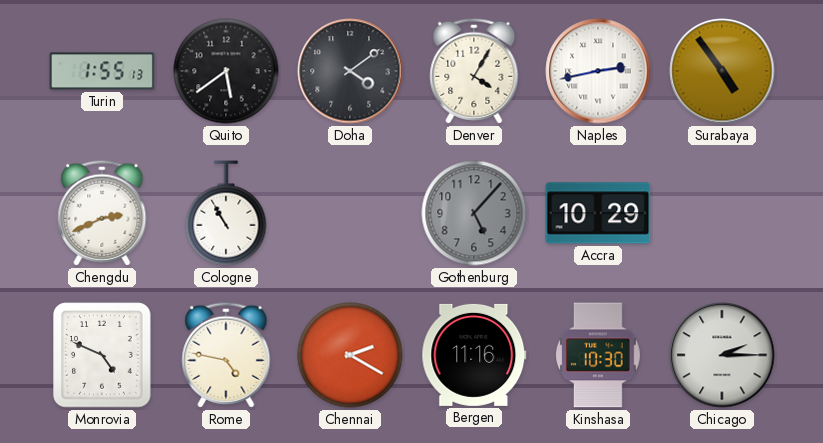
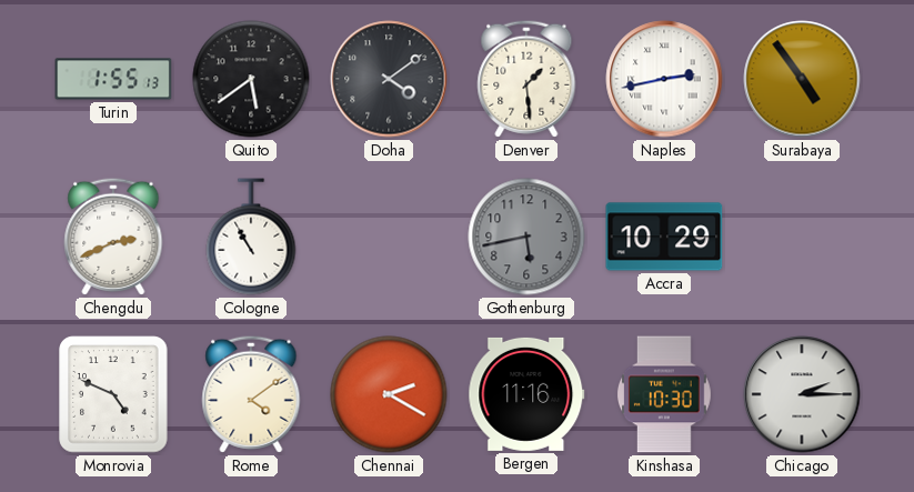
Denver: 4:05 -> 1:29
Gothenburg: 5:07 -> 5:43
Rome: 4:47 -> 4:09
